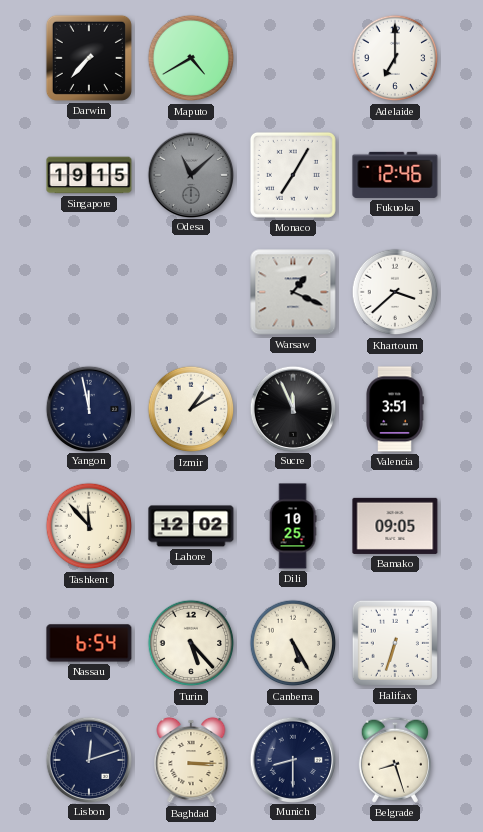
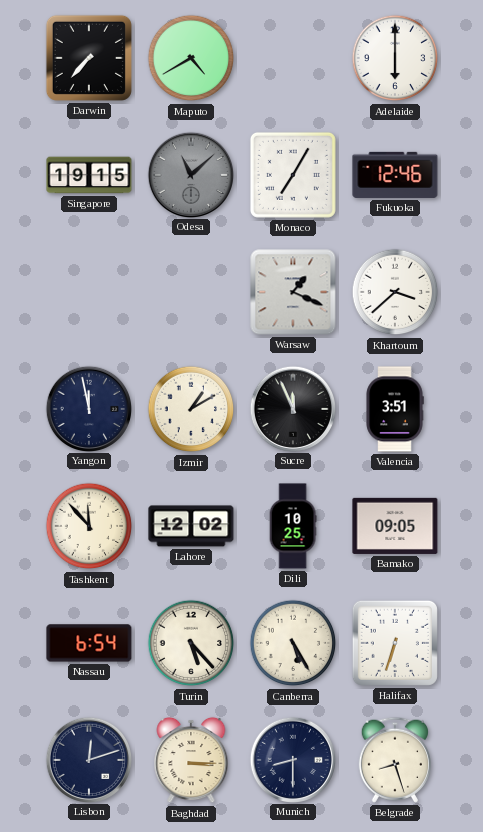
Adelaide: 7:00 -> 6:00
